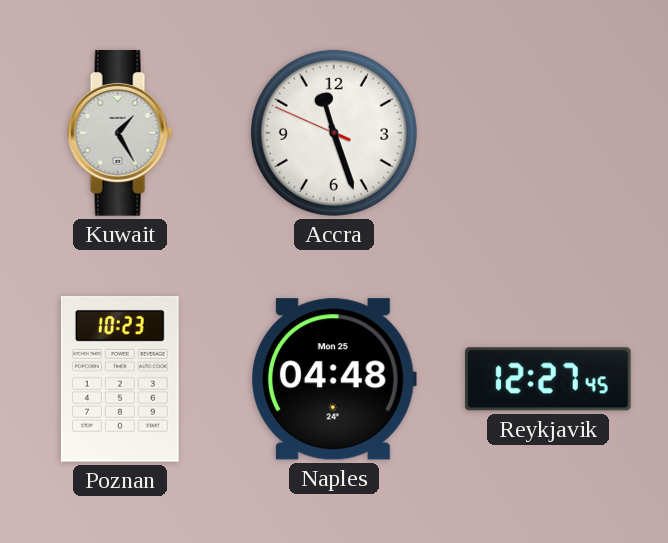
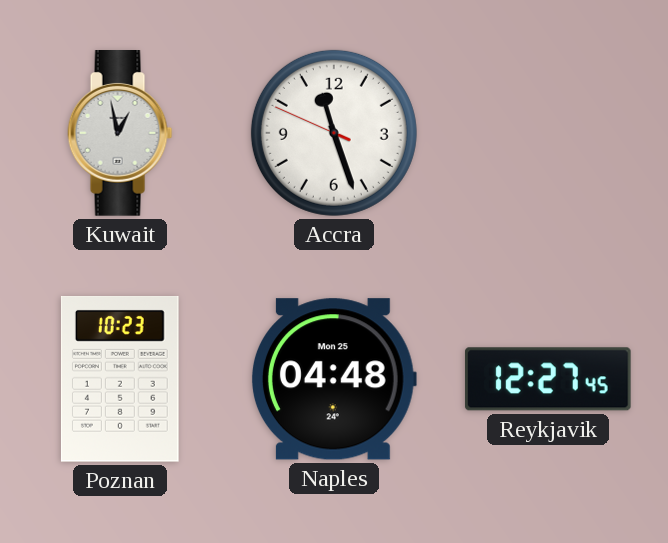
Kuwait: 1:25 -> 12:58
